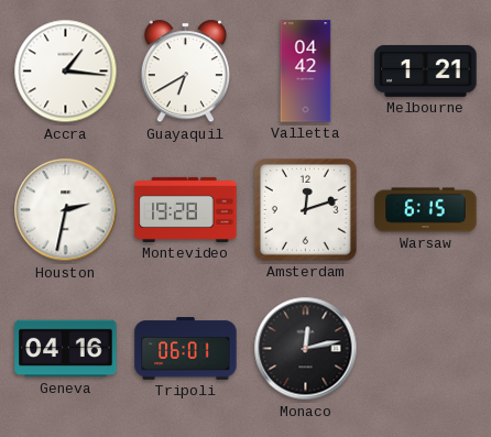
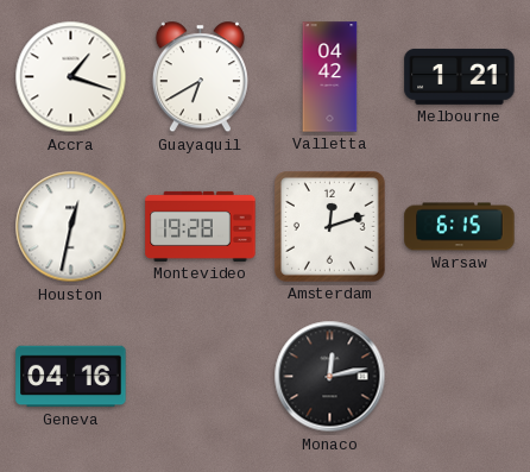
Accra: 1:16 -> 1:18
Houston: 2:32 -> 12:32
Tripoli: 06:01 -> none
